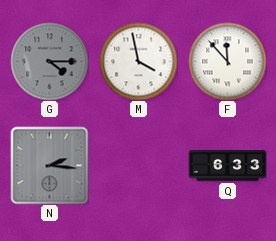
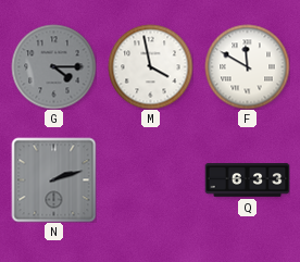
F: 11:53 -> 11:50
N: 2:16 -> 2:12
